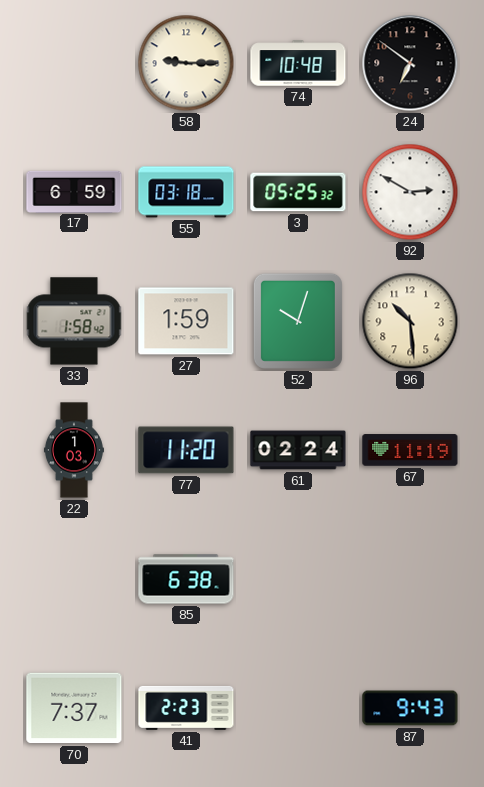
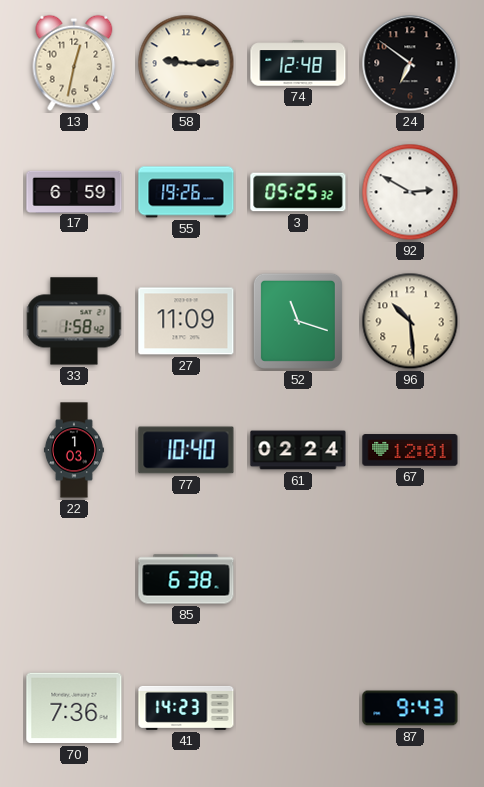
13: none -> 12:32
74: 10:48 -> 12:48
55: 03:18 -> 19:26
27: 1:59 -> 11:09
52: 10:03 -> 11:18
77: 11:20 -> 10:40
67: 11:19 -> 12:01
70: 7:37 -> 7:36
41: 2:23 -> 14:23
